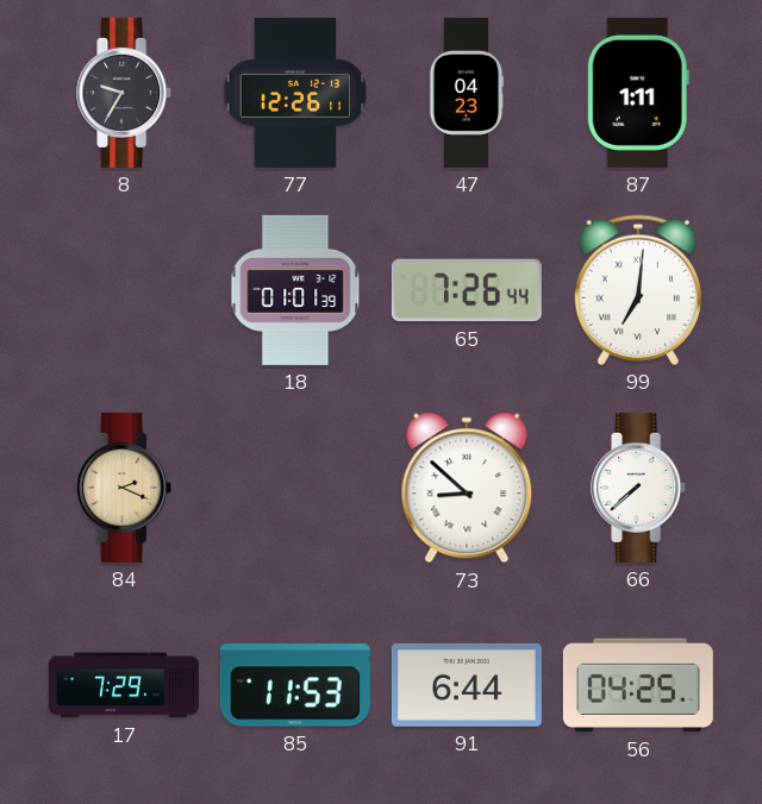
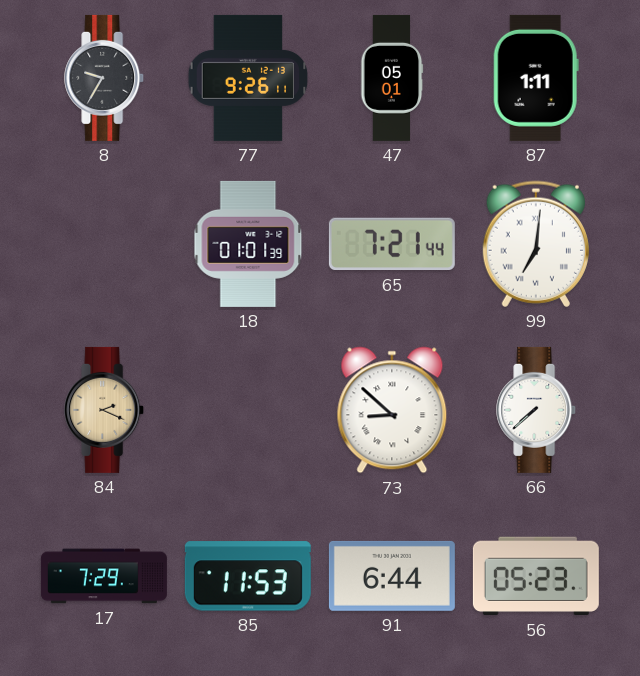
77: 12:26 -> 9:26
47: 04:23 -> 05:01
65: 7:26 -> 7:21
56: 04:25 -> 05:23
